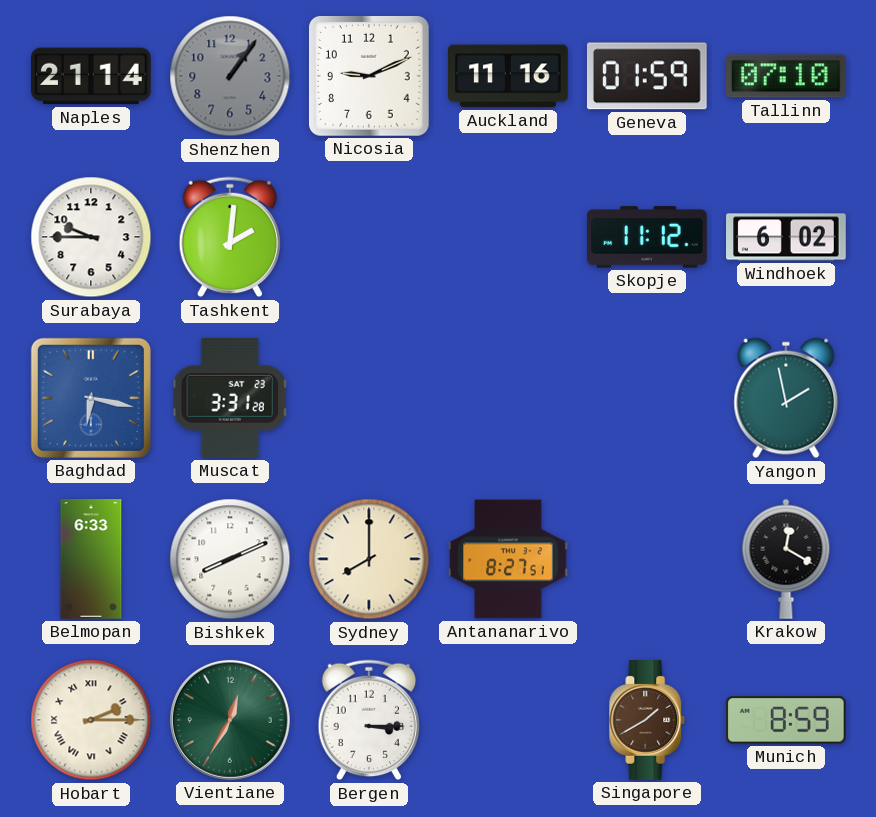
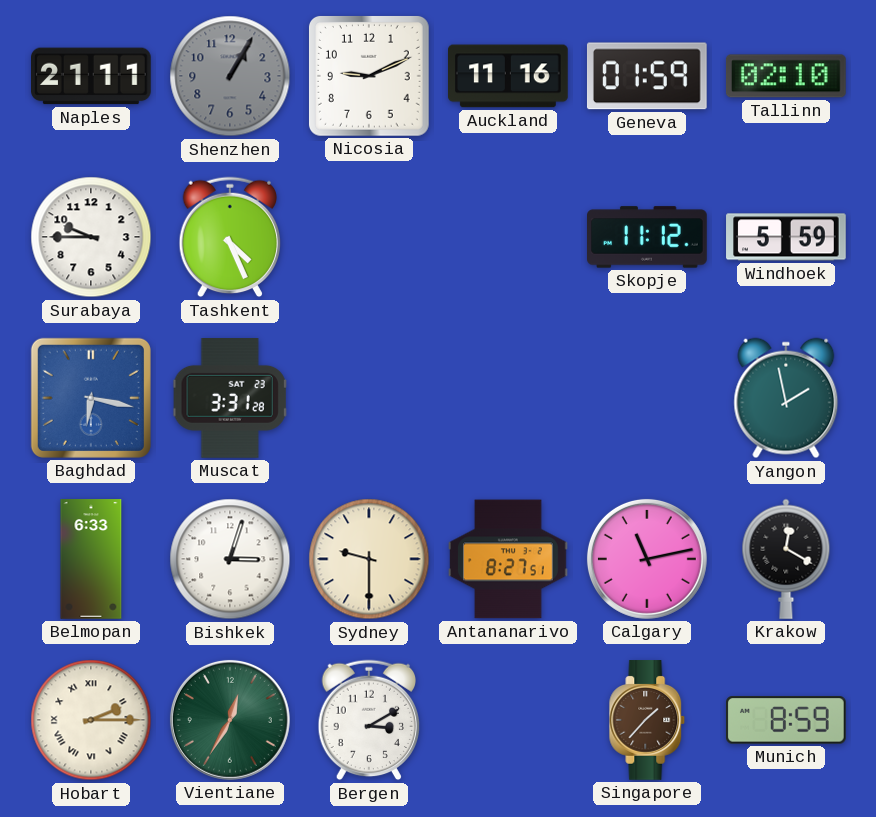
Naples: 21:14 -> 21:11
Shenzhen: 1:06 -> 1:05
Tallinn: 07:10 -> 02:10
Tashkent: 2:01 -> 4:26
Windhoek: 6:02 -> 5:59
Bishkek: 8:11 -> 3:03
Sydney: 8:00 -> 9:30
Calgary: none -> 11:13
Bergen: 3:15 -> 3:10
Singapore: 1:40 -> 1:37
